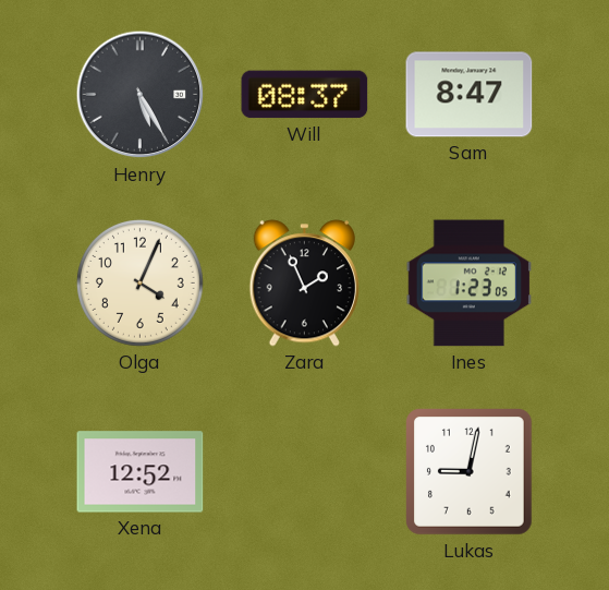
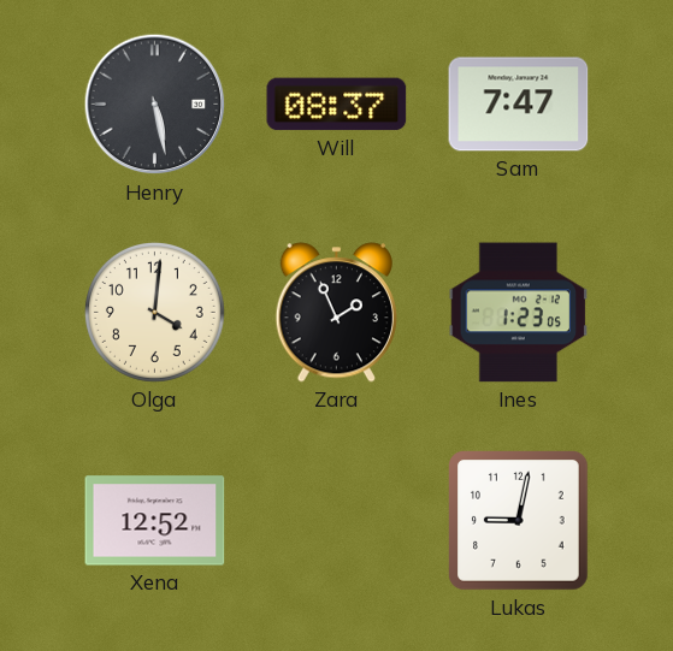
Henry: 5:25 -> 5:28
Sam: 8:47 -> 7:47
Olga: 4:04 -> 4:01
